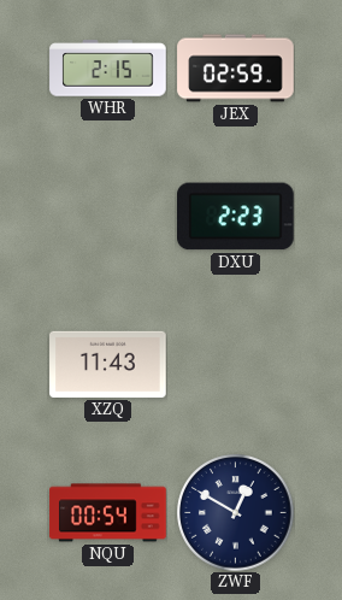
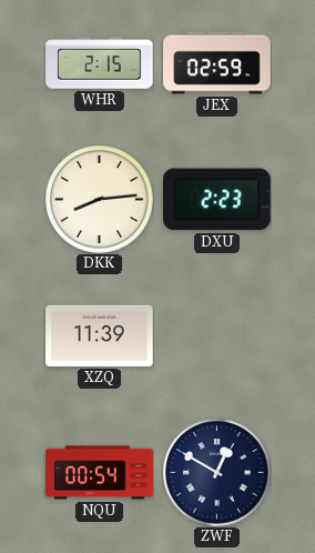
DKK: none -> 8:14
XZQ: 11:43 -> 11:39
